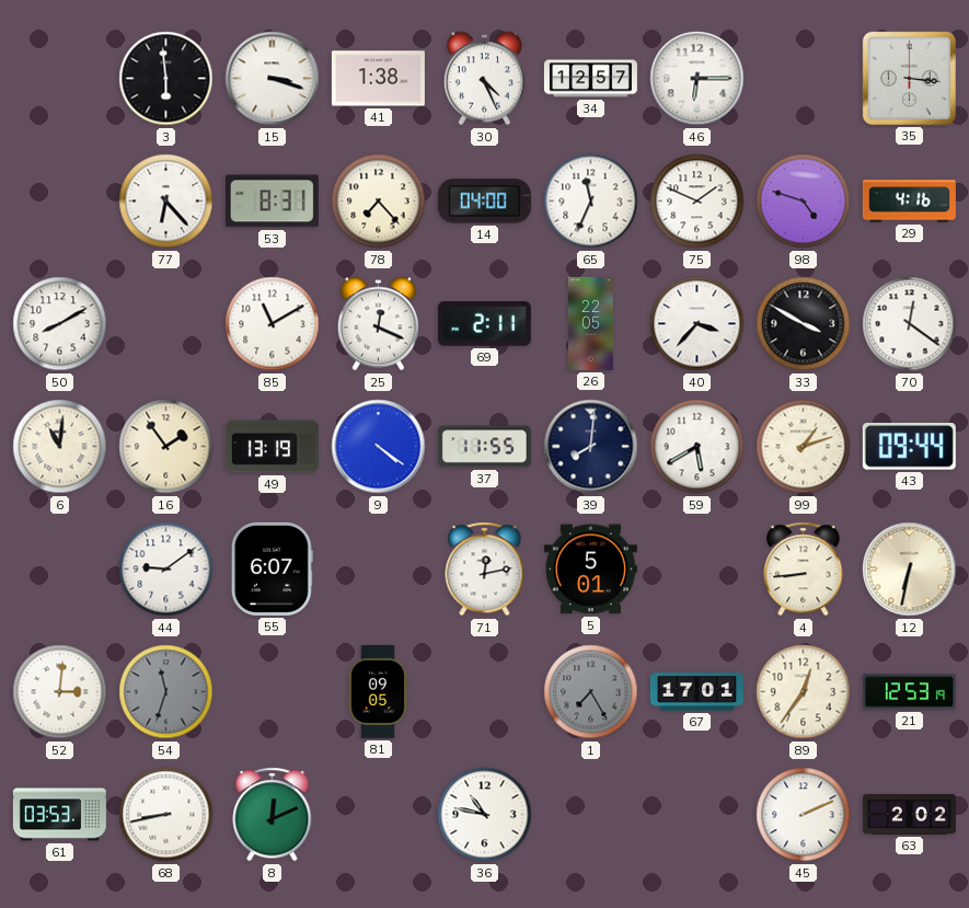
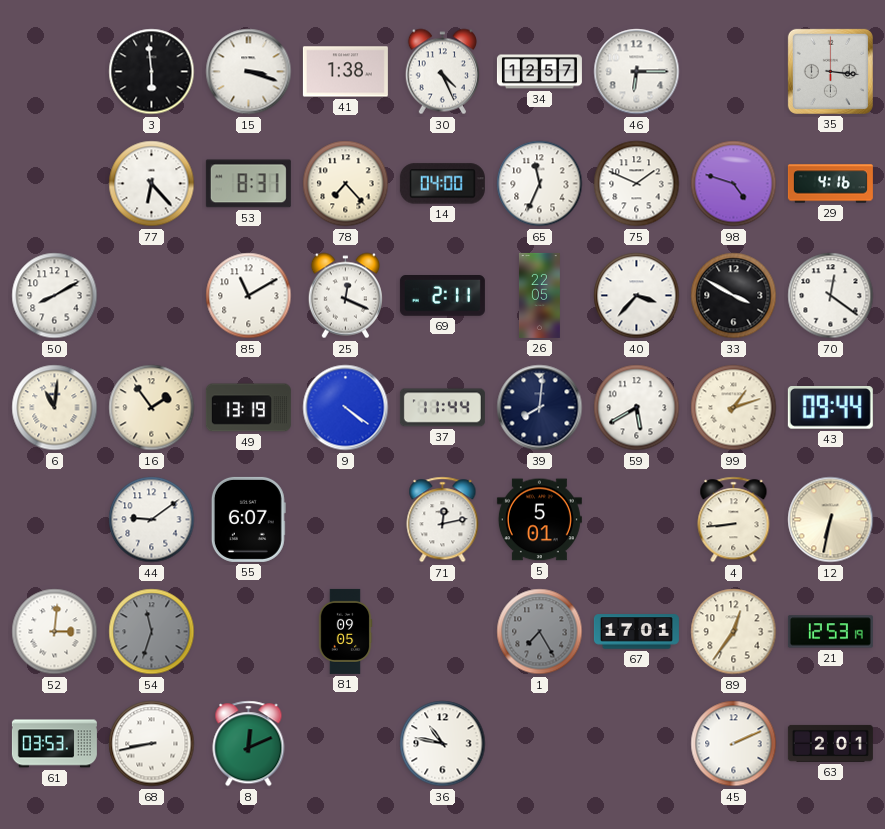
37: 11:55 -> 11:44
63: 2:02 -> 2:01
